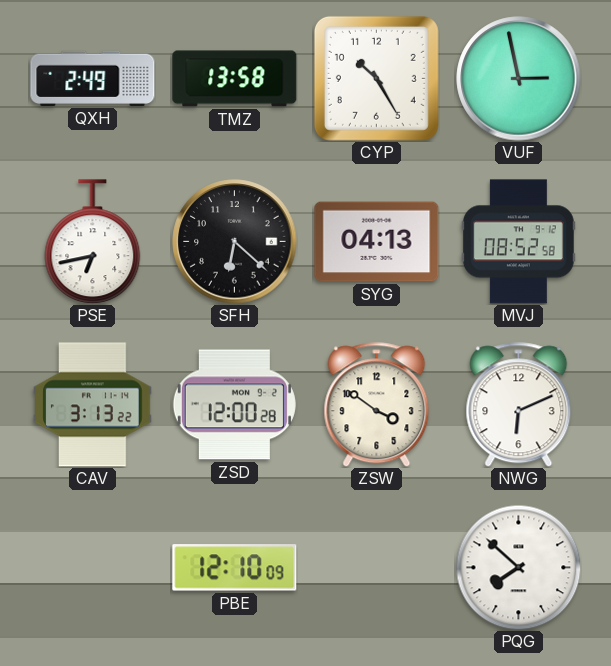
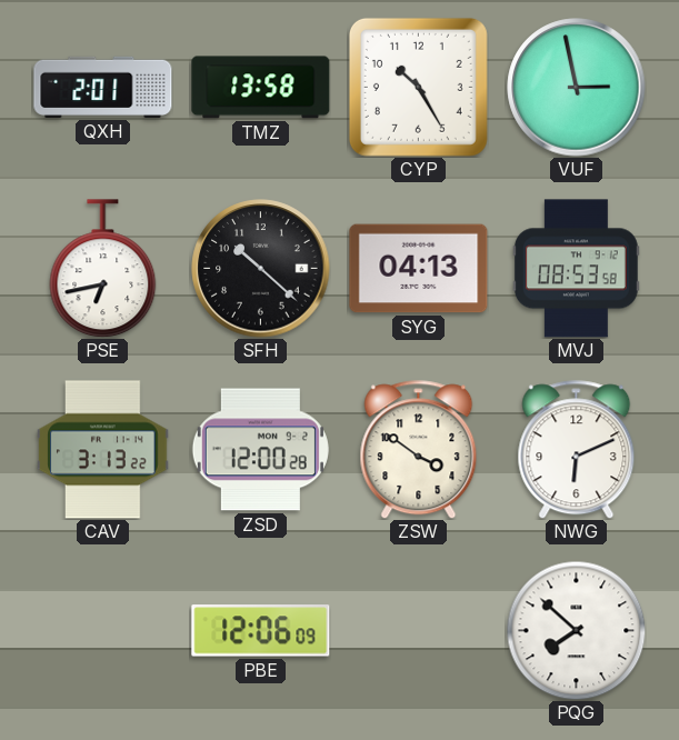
QXH: 2:49 -> 2:01
SFH: 6:22 -> 10:22
MVJ: 08:52 -> 08:53
PBE: 12:10 -> 12:06
